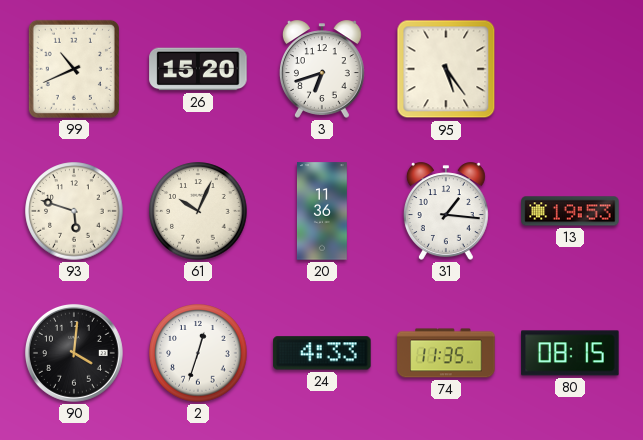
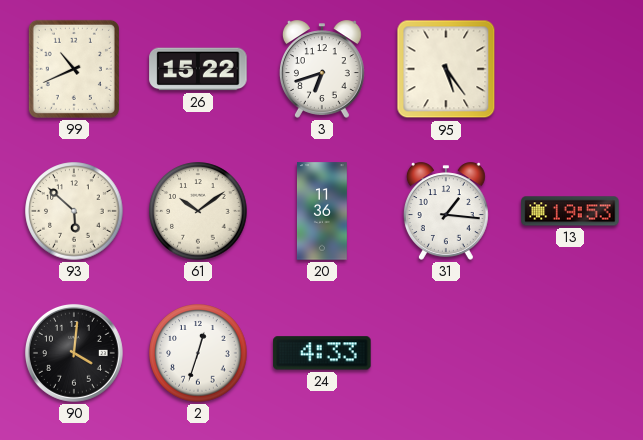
26: 15:20 -> 15:22
93: 5:48 -> 5:52
61: 10:04 -> 10:09
74: 11:35 -> none
80: 08:15 -> none
